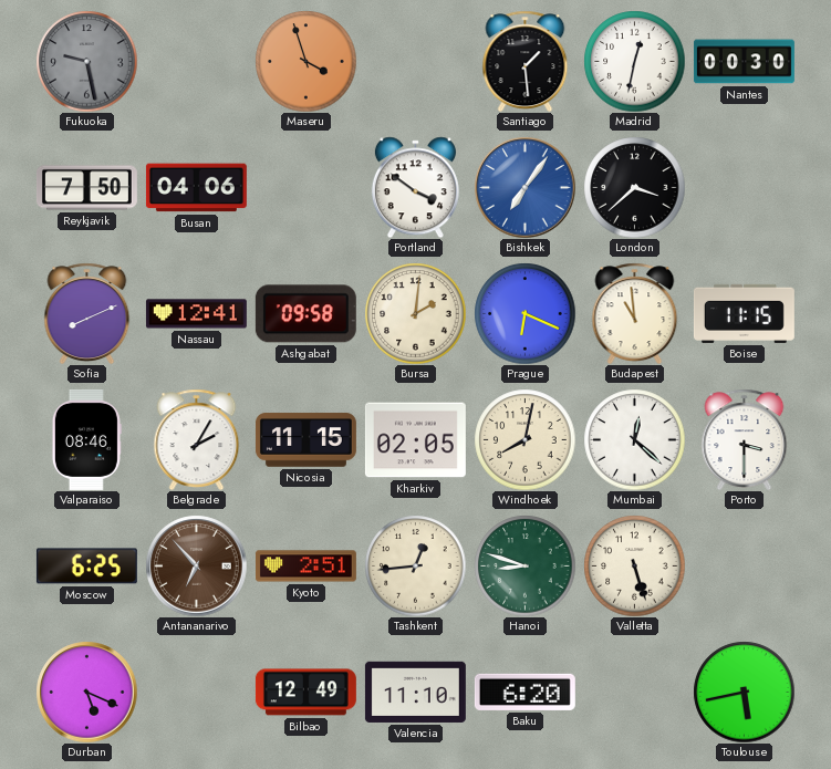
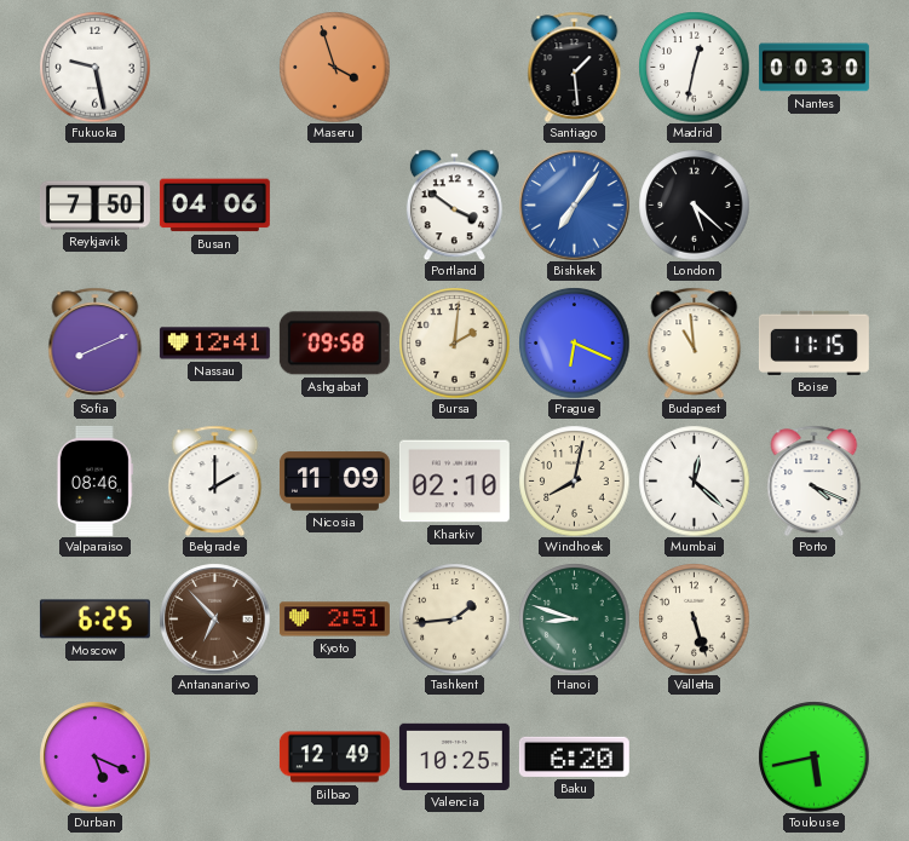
Fukuoka dial: grey -> white
London: 3:38 -> 5:22
Belgrade: 2:05 -> 2:00
Nicosia: 11:15 -> 11:09
Kharkiv: 02:05 -> 02:10
Porto: 3:30 -> 4:19
Tashkent: 12:44 -> 1:44
Valencia: 11:10 -> 10:25
